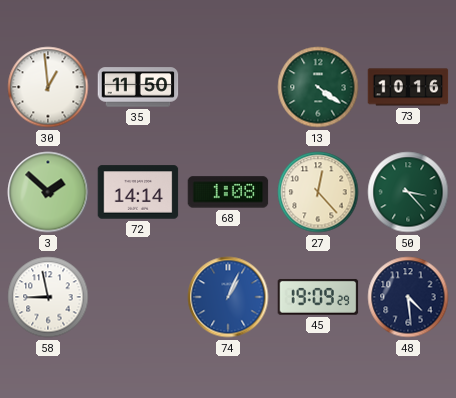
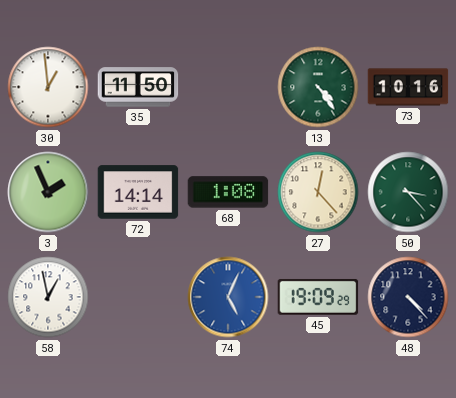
13: 4:21 -> 4:24
3: 1:52 -> 1:56
58: 8:58 -> 12:58
74: 1:04 -> 5:04
48: 4:29 -> 4:23
